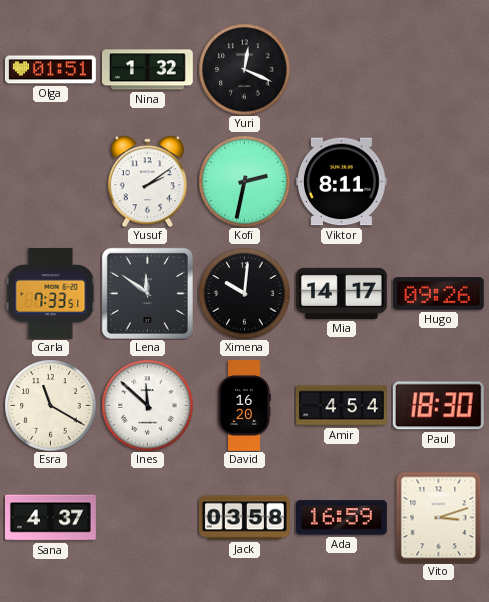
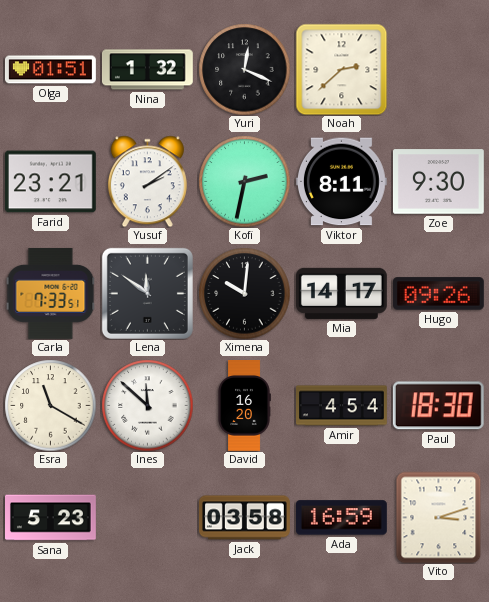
Noah: none -> 2:38
Farid: none -> 23:21
Zoe: none -> 9:30
Sana: 4:37 -> 5:23
